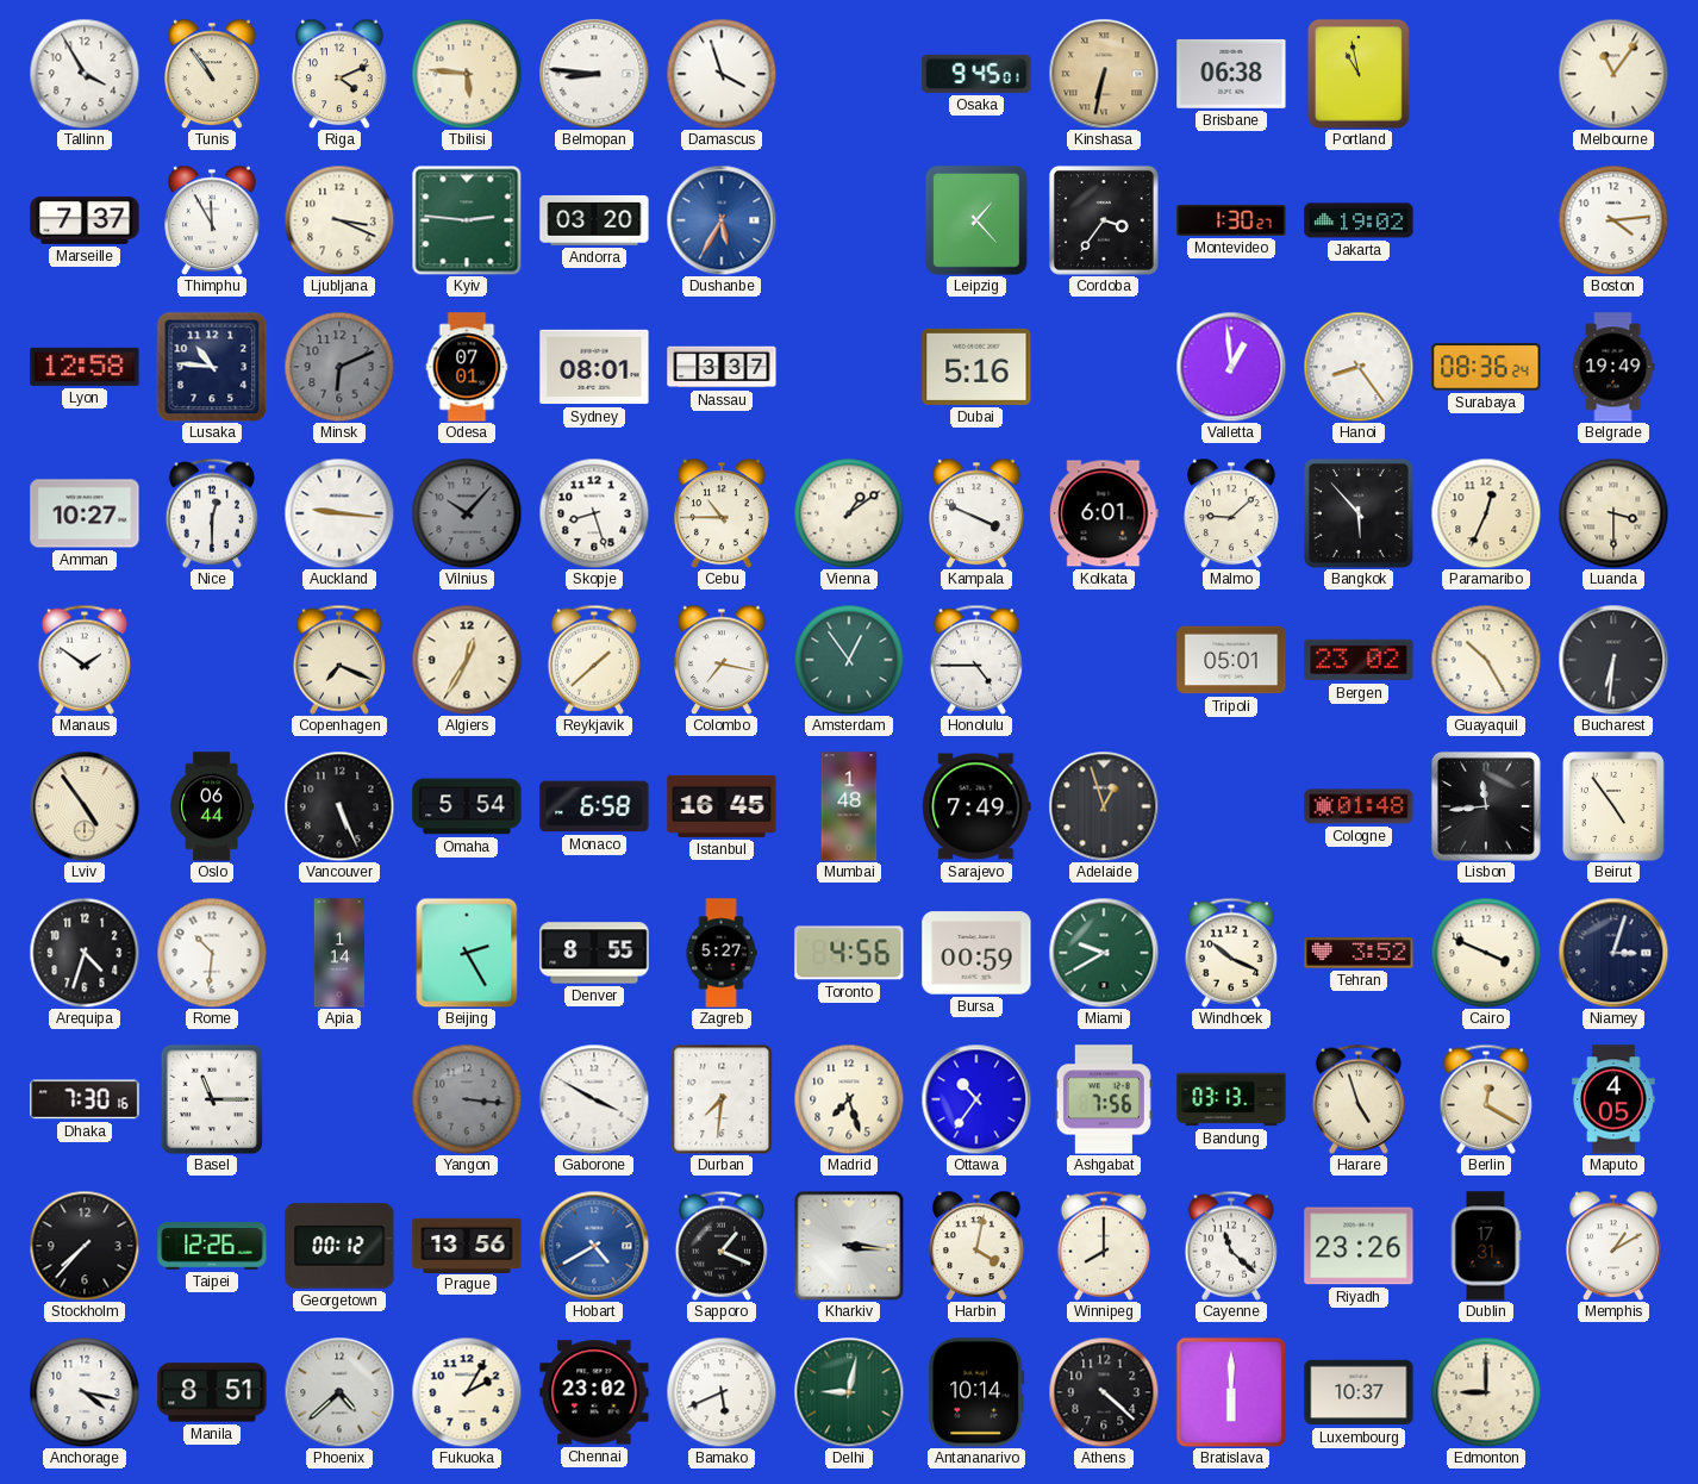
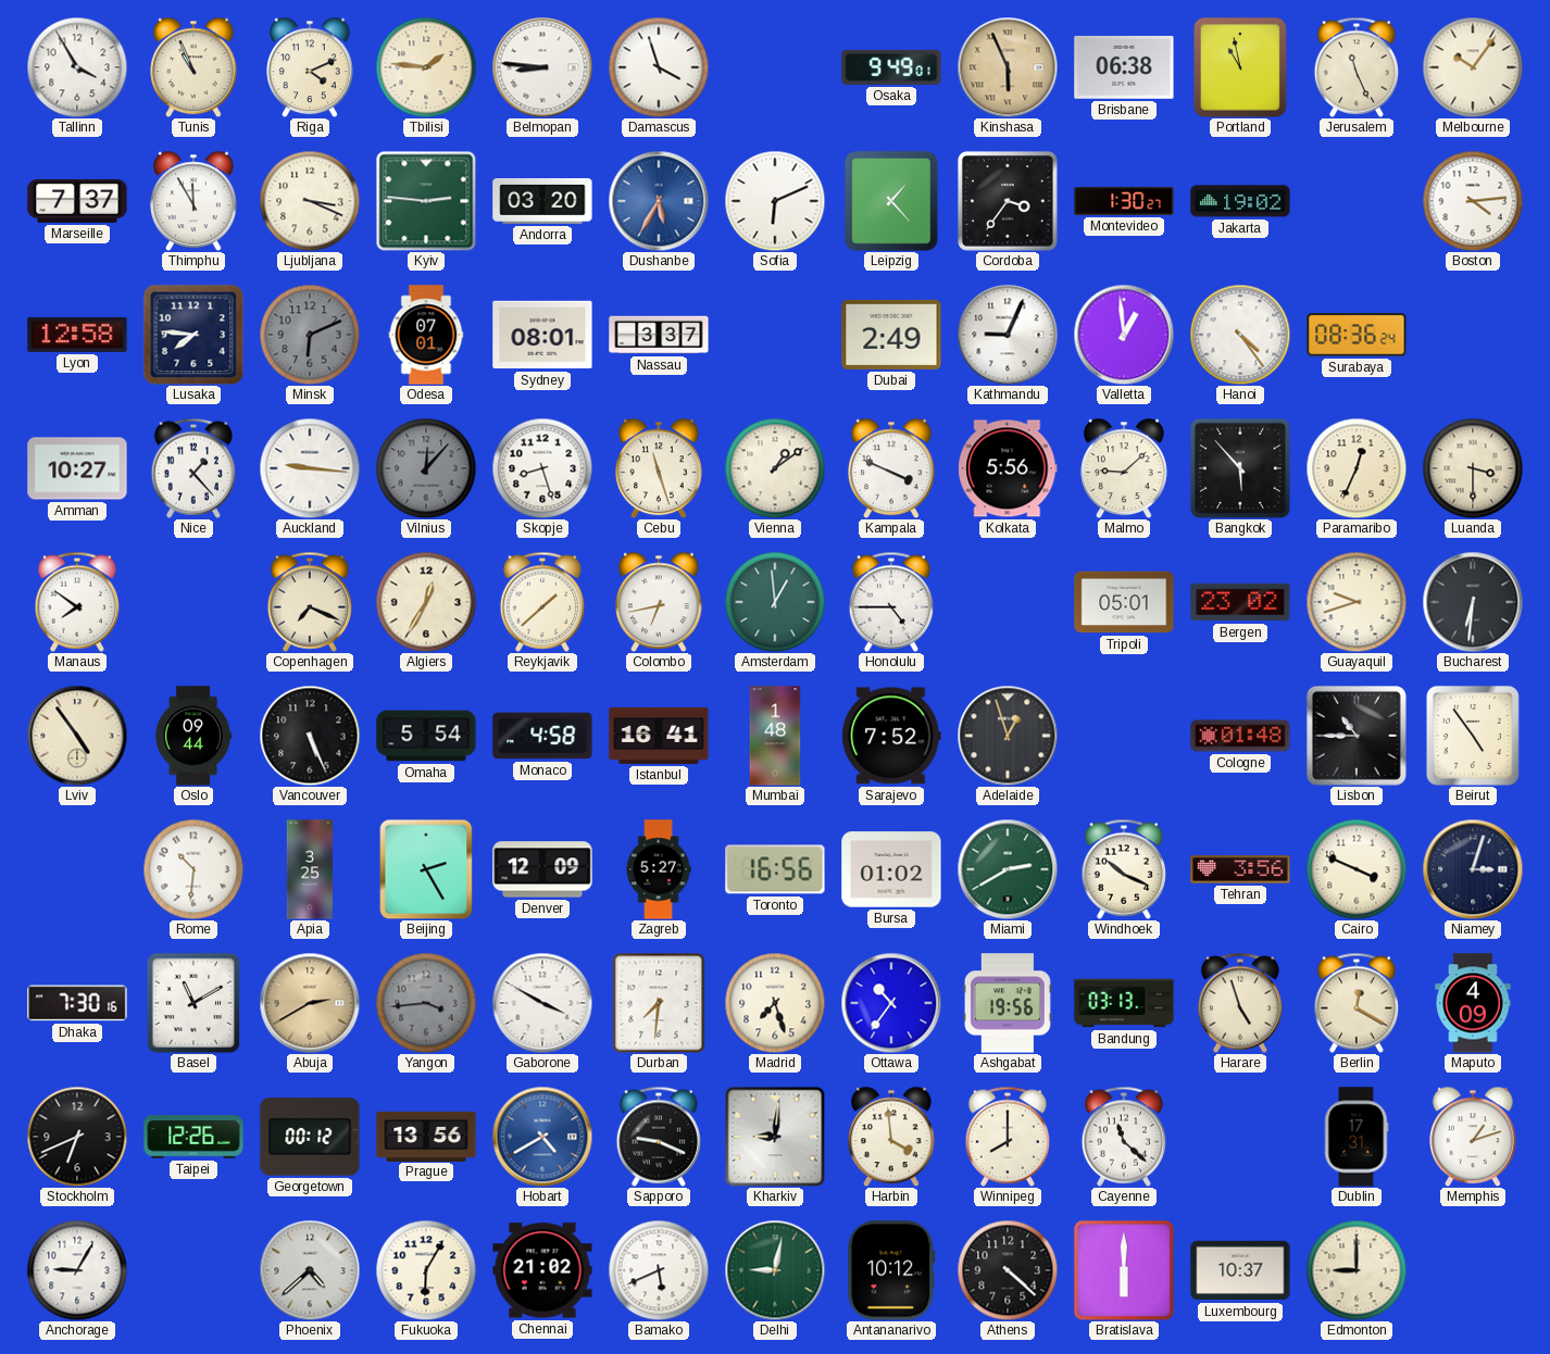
Tunis: 10:54 -> 10:56
Tbilisi: 5:46 -> 1:46
Osaka: 9:45 -> 9:49
Kinshasa: 6:32 -> 5:56
Jerusalem: none -> 11:26
Melbourne: 11:06 -> 10:06
Sofia: none -> 6:11
Lusaka: 10:46 -> 7:46
Dubai: 5:16 -> 2:49
Kathmandu: none -> 9:04
Hanoi: 8:24 -> 4:24
Belgrade: 19:49 -> none
Nice: 12:30 -> 1:23
Vilnius: 10:07 -> 12:07
Cebu: 10:45 -> 11:27
Kolkata: 6:01 -> 5:56
Manaus: 1:51 -> 7:51
Colombo: 7:17 -> 6:43
Amsterdam: 12:54 -> 12:59
Guayaquil: 10:25 -> 9:42
Oslo: 06:44 -> 09:44
Monaco: 6:58 -> 4:58
Istanbul: 16:45 -> 16:41
Sarajevo: 7:49 -> 7:52
Lisbon: 11:44 -> 10:45
Arequipa: 4:33 -> none
Apia: 1:14 -> 3:25
Denver: 8:55 -> 12:09
Toronto: 4:56 -> 16:56
Bursa: 00:59 -> 01:02
Miami: 9:40 -> 2:40
Tehran: 3:52 -> 3:56
Basel: 11:15 -> 11:10
Abuja: none -> 2:40
Yangon: 3:16 -> 3:44
Ashgabat: 7:56 -> 19:56
Maputo: 4:05 -> 4:09
Stockholm: 7:37 -> 6:41
Sapporo: 1:19 -> 9:19
Kharkiv: 3:16 -> 9:01
Harbin: 4:02 -> 3:59
Riyadh: 23:26 -> none
Memphis: 1:10 -> 1:12
Anchorage: 4:17 -> 9:05
Manila: 8:51 -> none
Fukuoka: 2:05 -> 6:05
Chennai: 23:02 -> 21:02
Antananarivo: 10:14 -> 10:12
